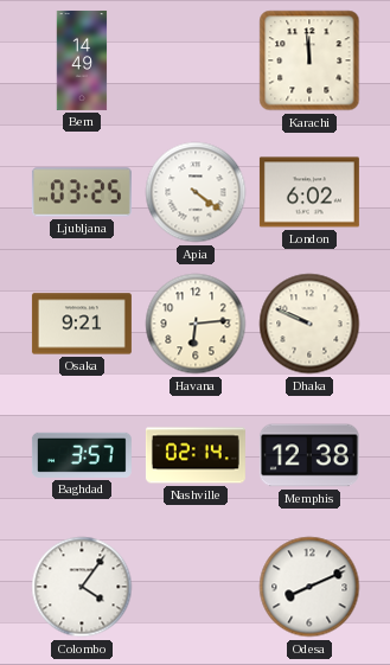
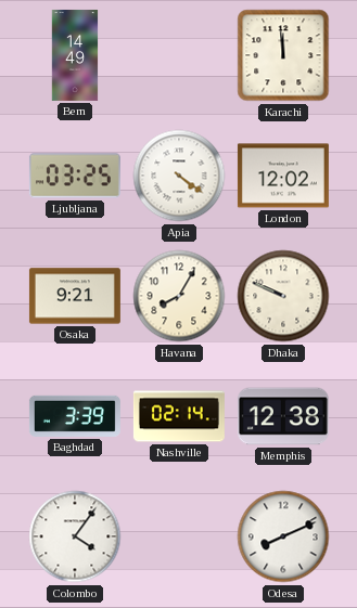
London: 6:02 -> 12:02
Havana: 6:14 -> 8:05
Baghdad: 3:57 -> 3:39
